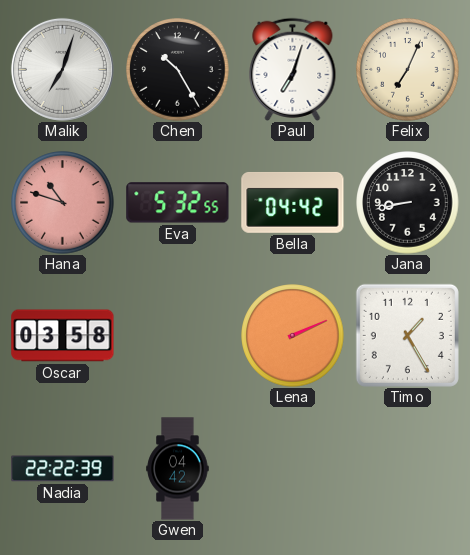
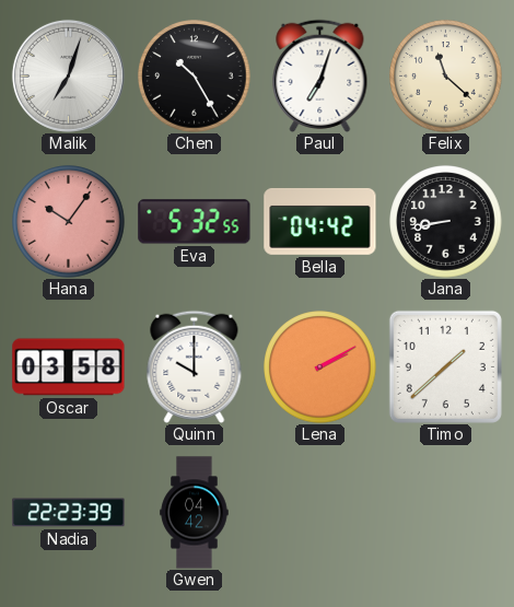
Felix: 7:04 -> 11:22
Hana: 10:48 -> 10:06
Quinn: none -> 10:00
Lena: 2:11 -> 2:10
Timo: 1:25 -> 1:38
Nadia: 22:22 -> 22:23
